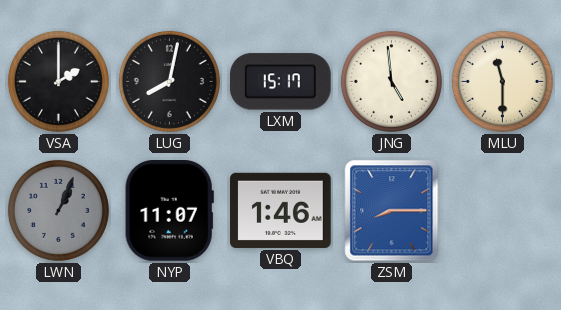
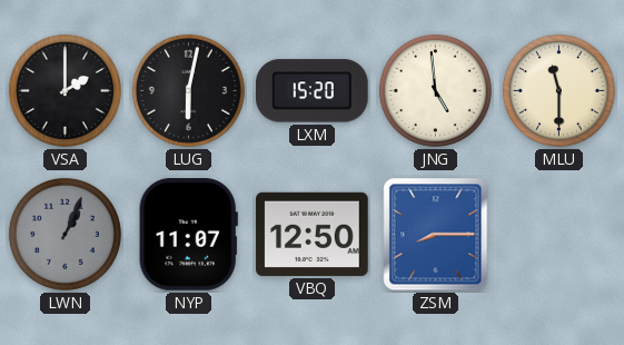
LUG: 8:02 -> 6:02
LXM: 15:17 -> 15:20
VBQ: 1:46 -> 12:50
